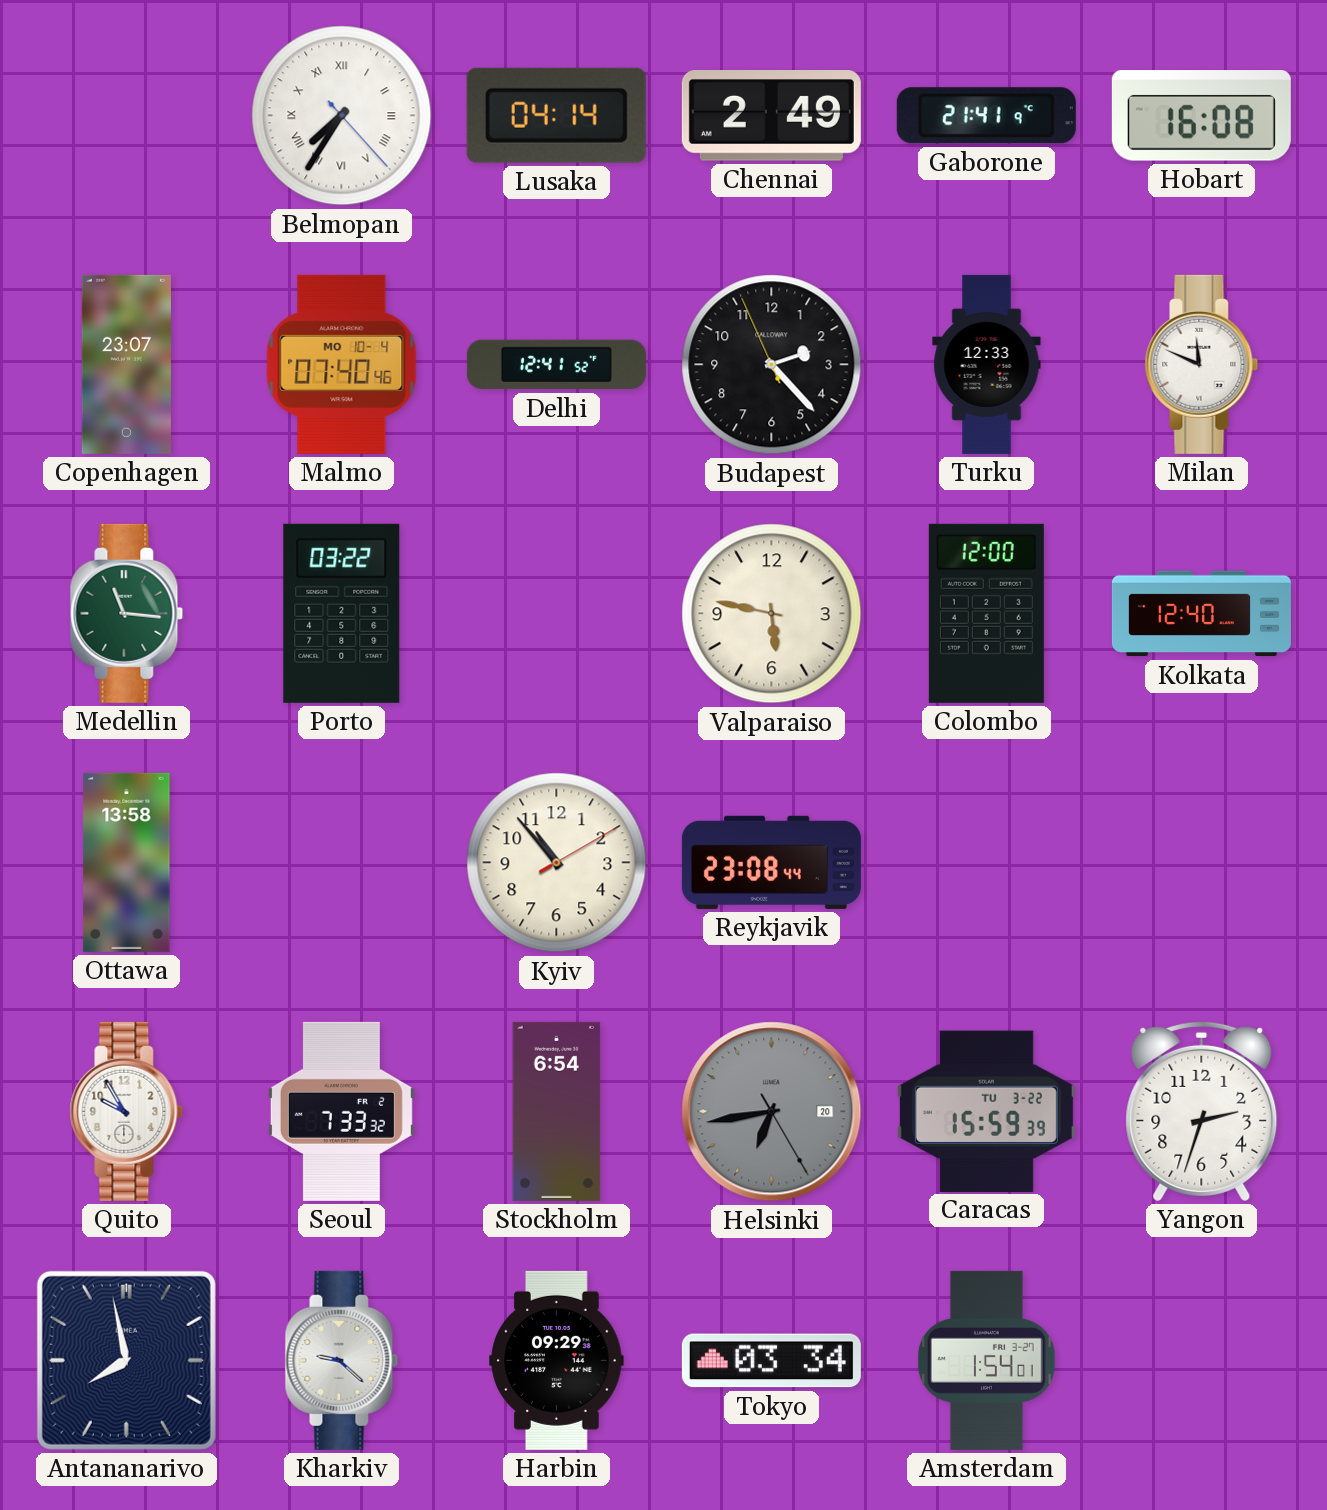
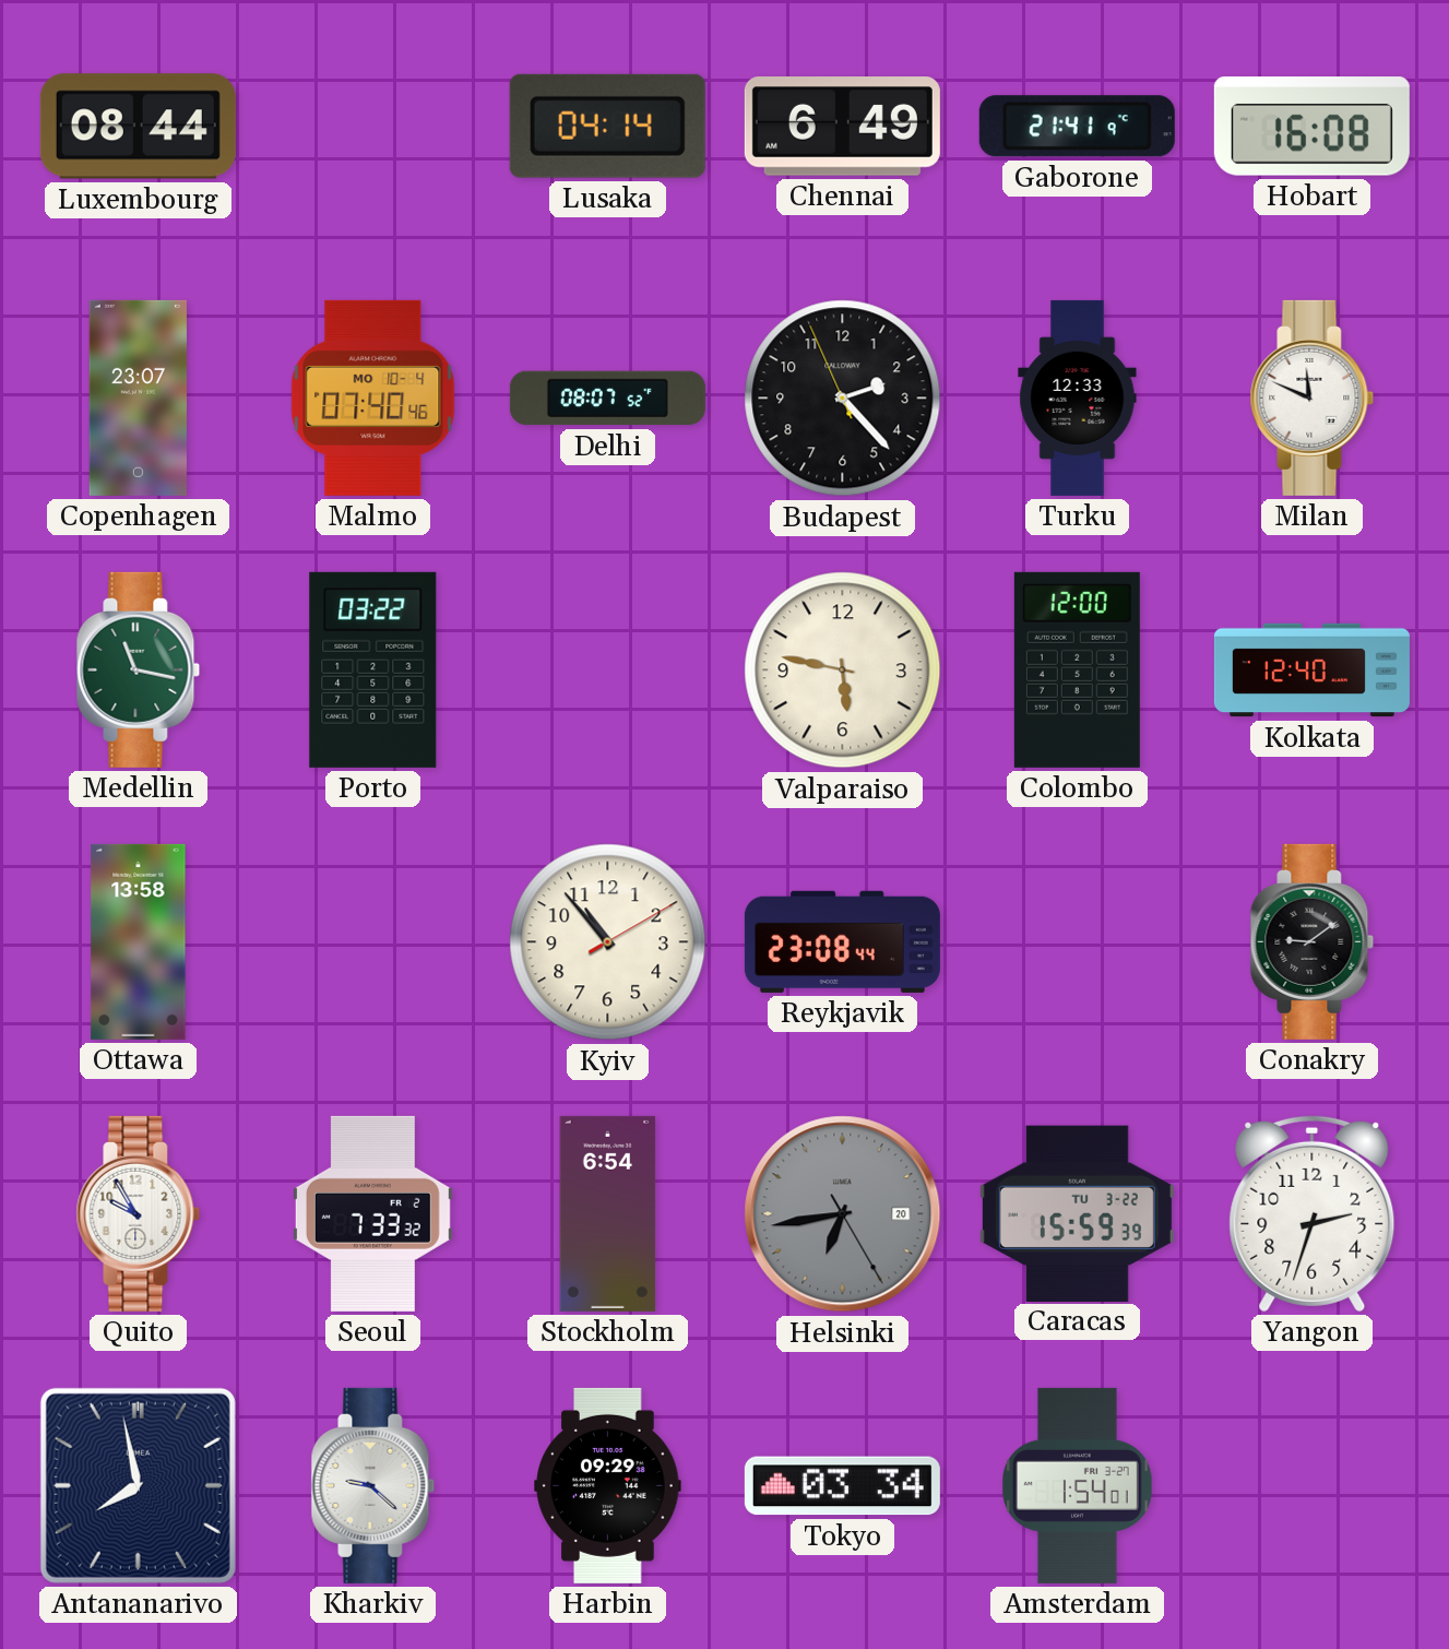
Luxembourg: none -> 08:44
Belmopan: 7:35 -> none
Chennai: 2:49 -> 6:49
Delhi: 12:41 -> 08:07
Medellin: 11:16 -> 11:17
Conakry: none -> 9:09
